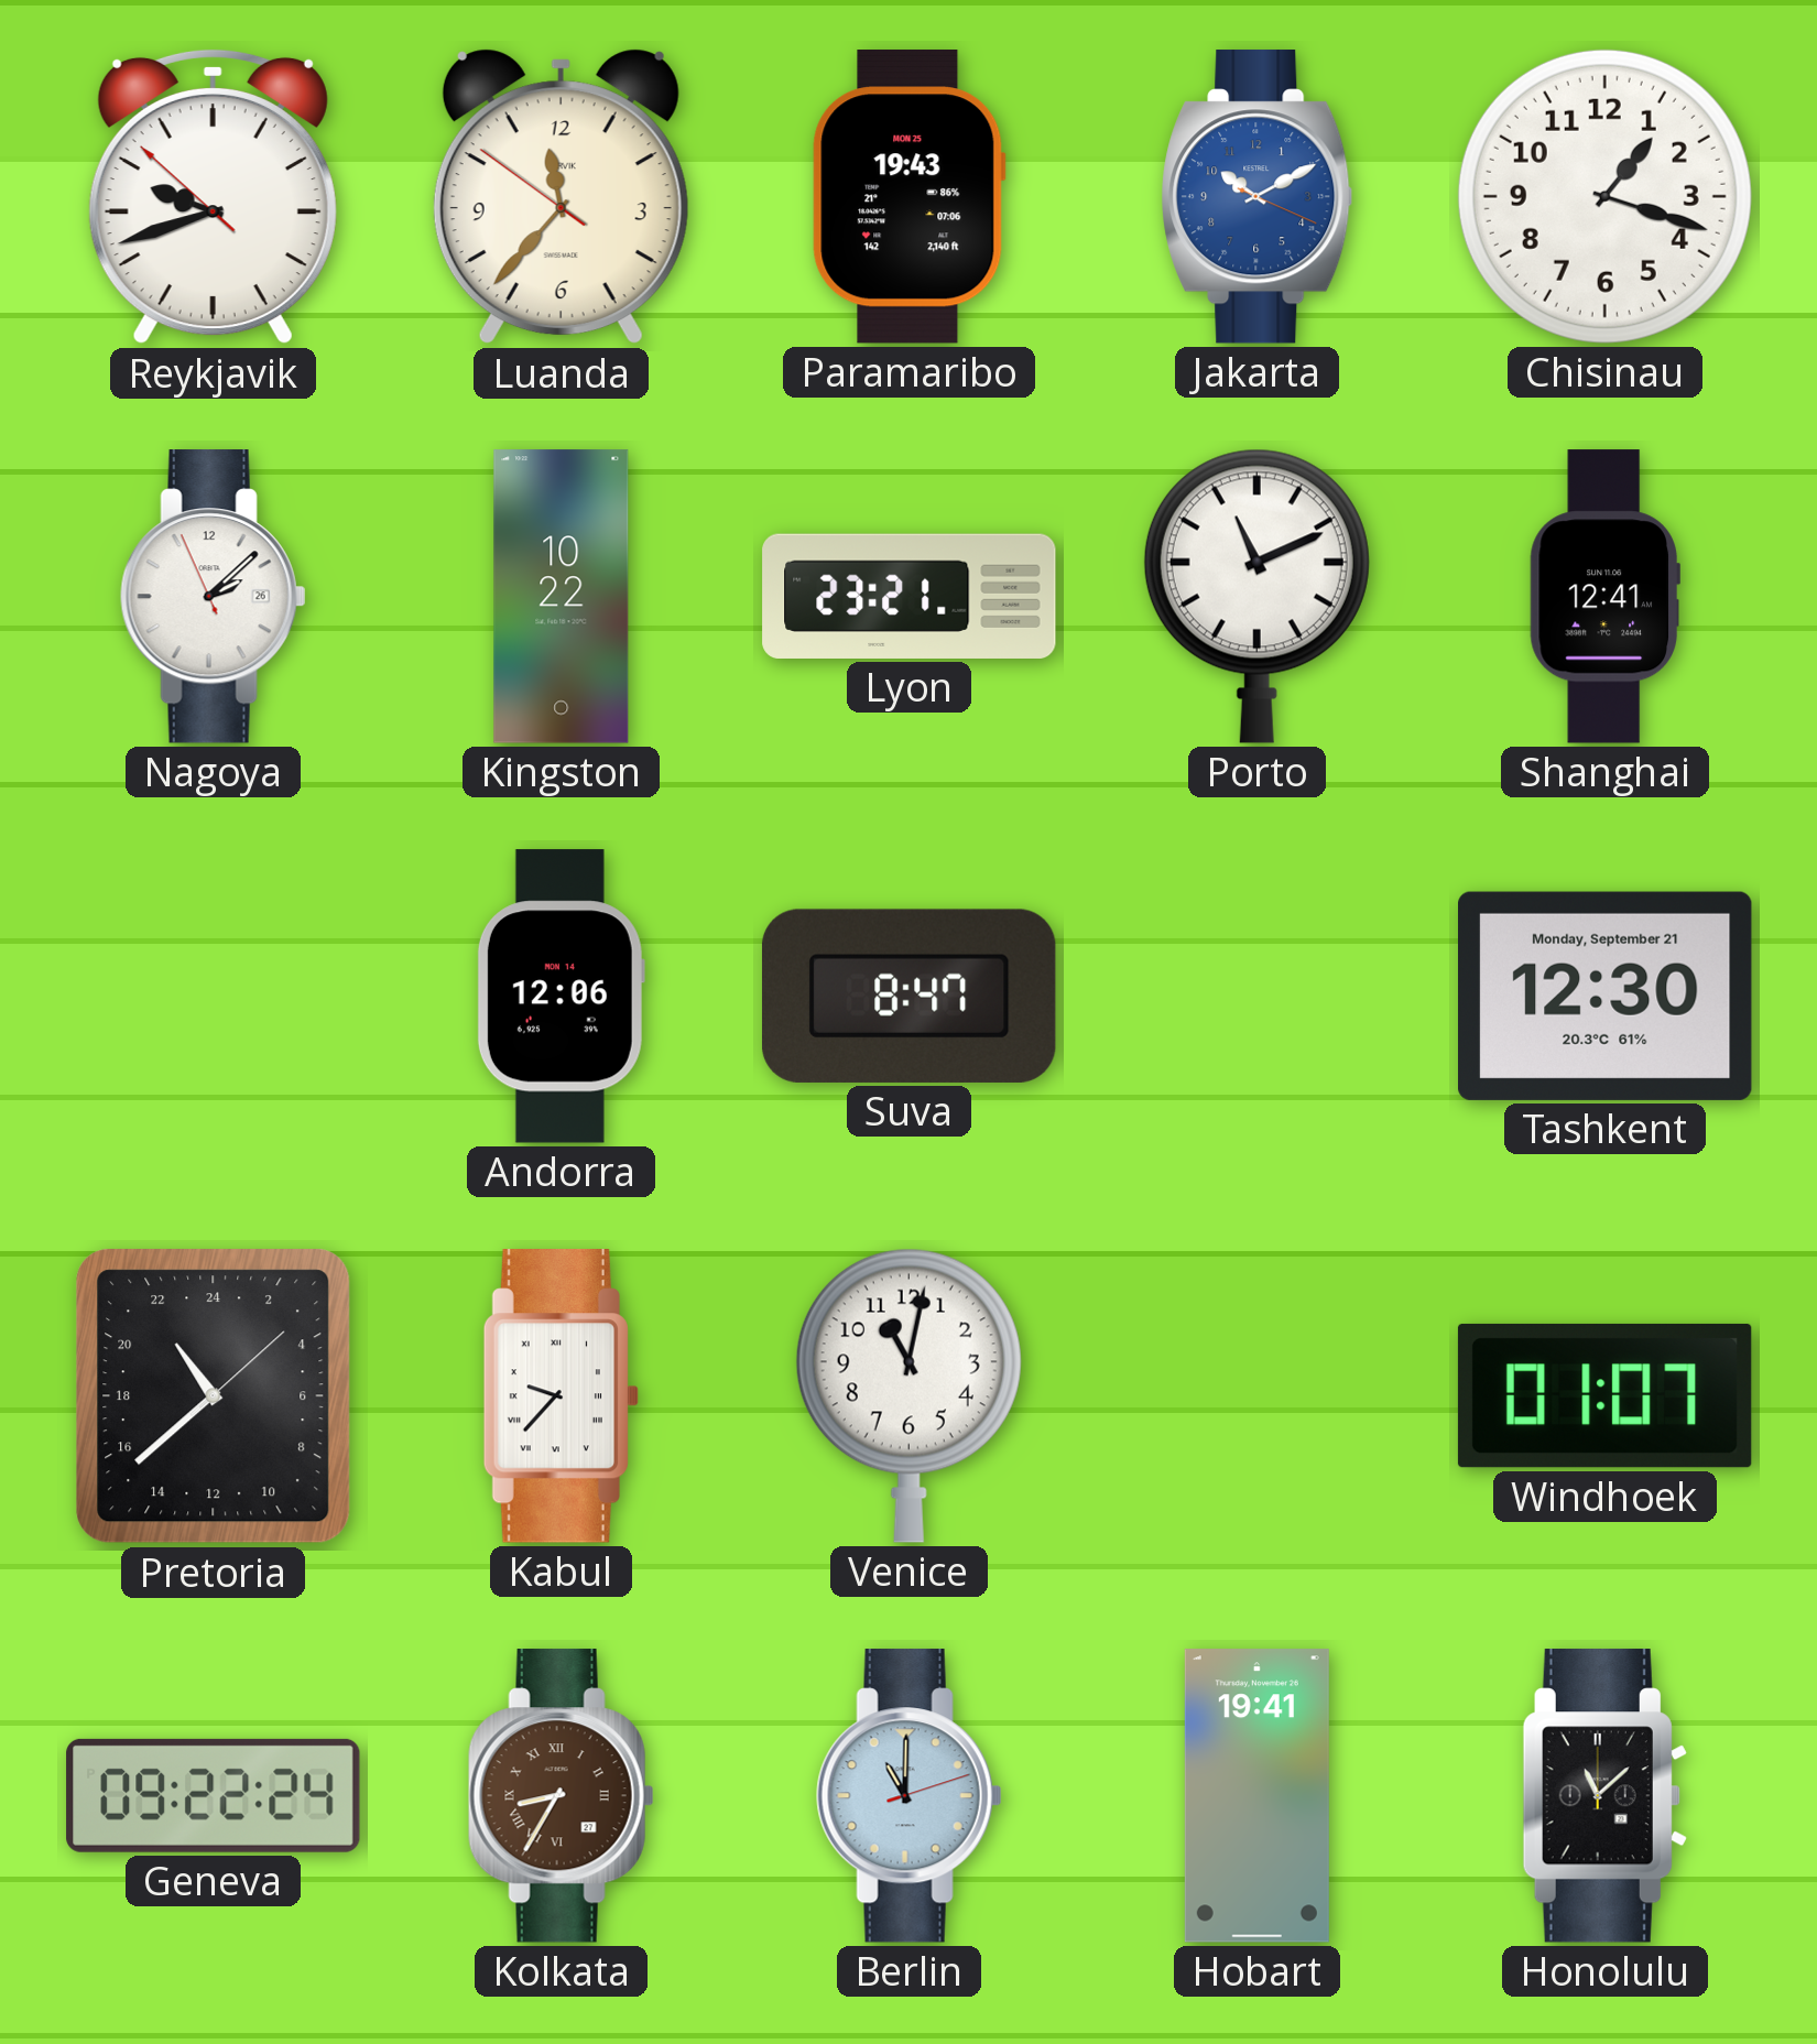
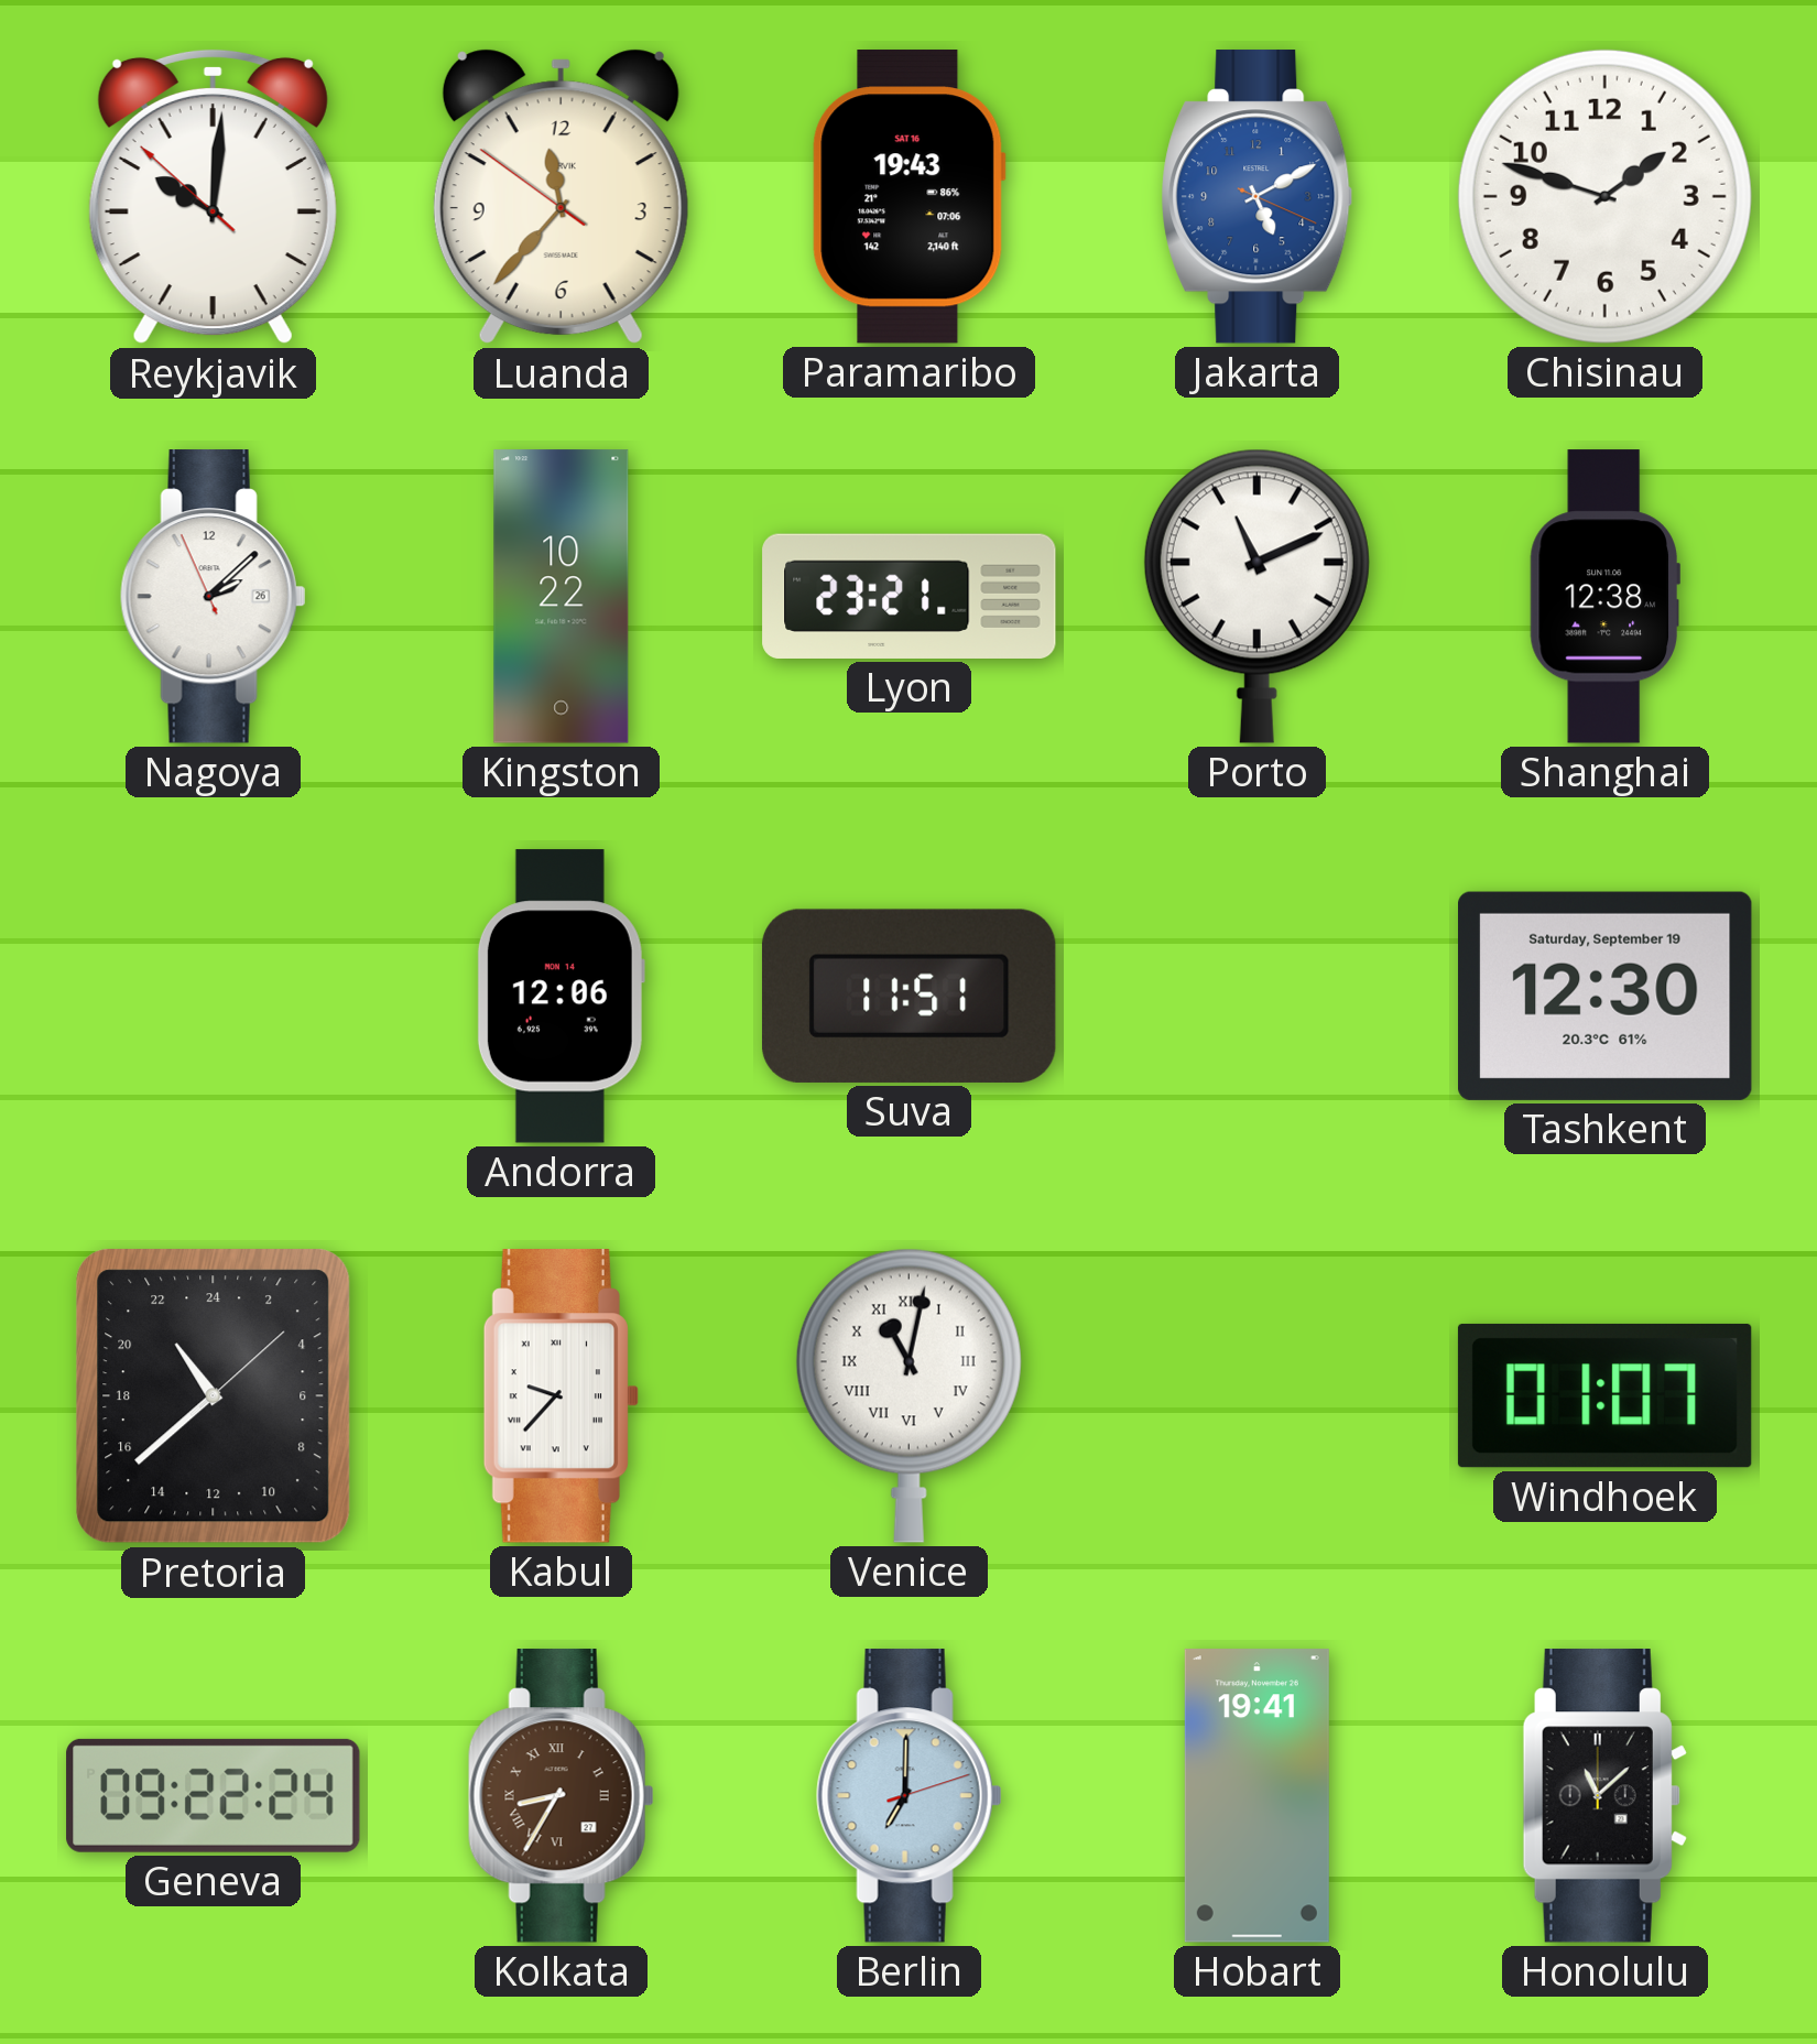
Reykjavik: 9:41 -> 10:00
Paramaribo date: MON 25 -> SAT 16
Jakarta: 10:10 -> 5:10
Chisinau: 1:18 -> 1:48
Shanghai: 12:41 -> 12:38
Suva: 8:47 -> 11:51
Tashkent date: Monday, September 21 -> Saturday, September 19
Venice numerals: Arabic -> Roman
Berlin: 11:00 -> 7:00
